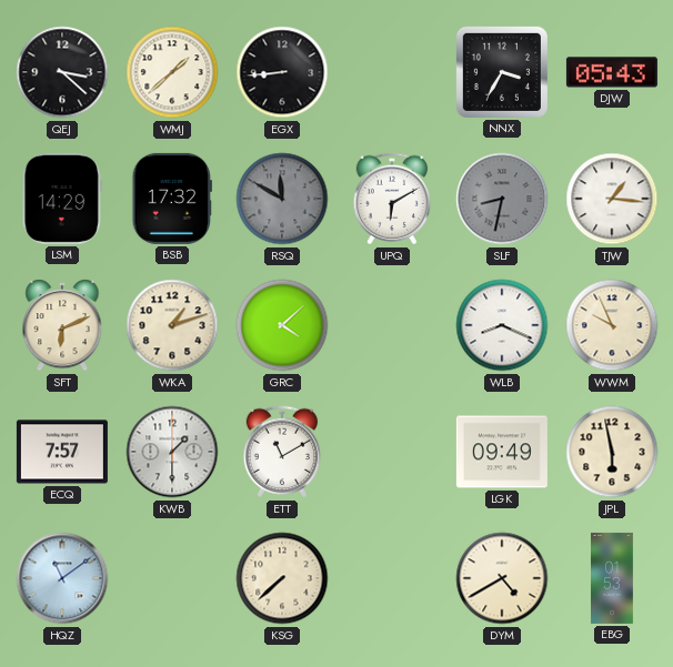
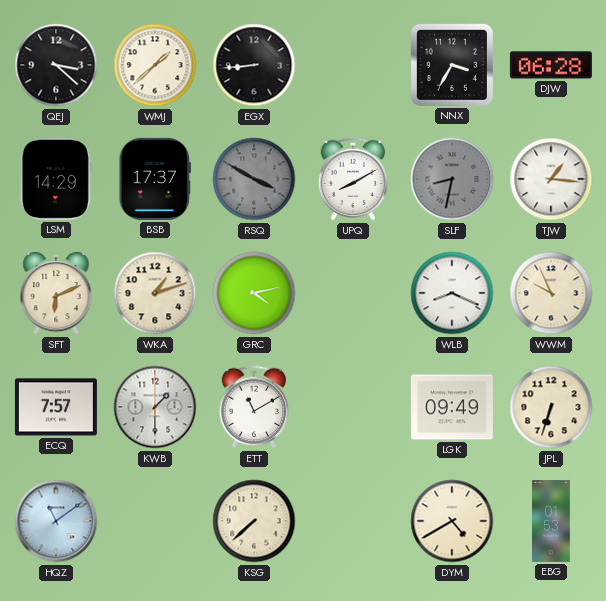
DJW: 05:43 -> 06:28
BSB: 17:32 -> 17:37
RSQ: 11:50 -> 3:50
UPQ: 6:10 -> 8:10
GRC: 4:08 -> 4:13
JPL: 5:58 -> 6:33
